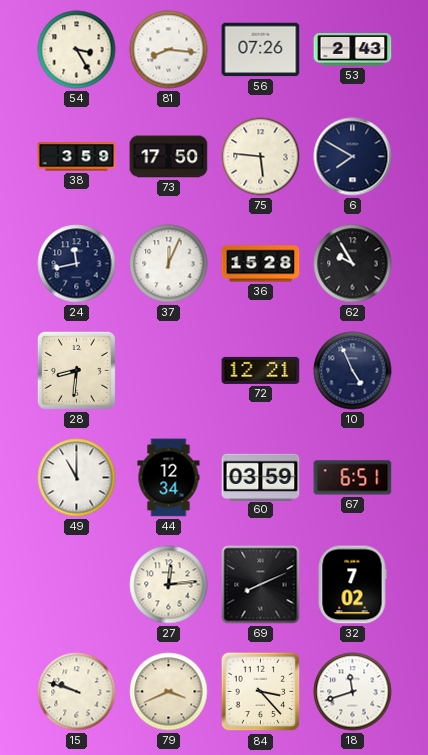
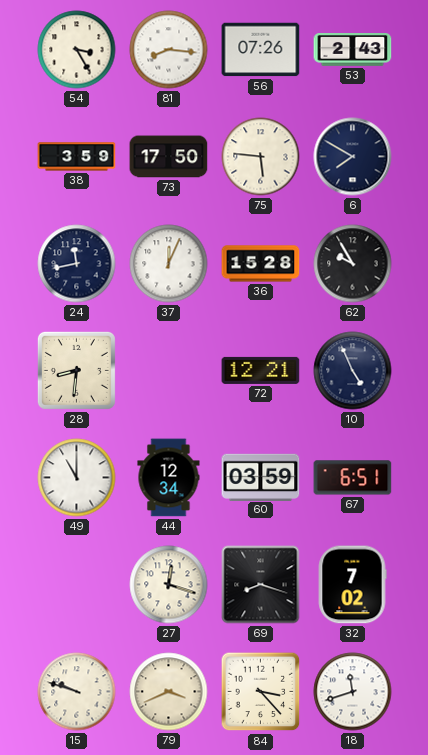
27: 12:14 -> 12:18
69: 8:11 -> 8:18
